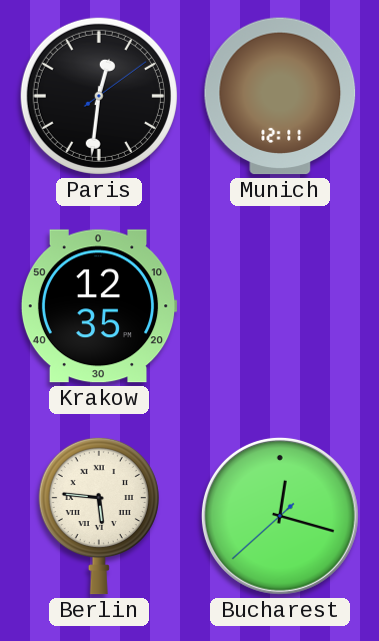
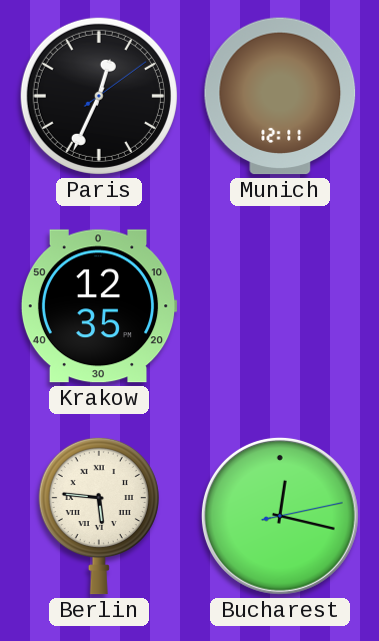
Paris: 12:31 -> 12:34
Bucharest: 12:17:38 -> 12:17:13
